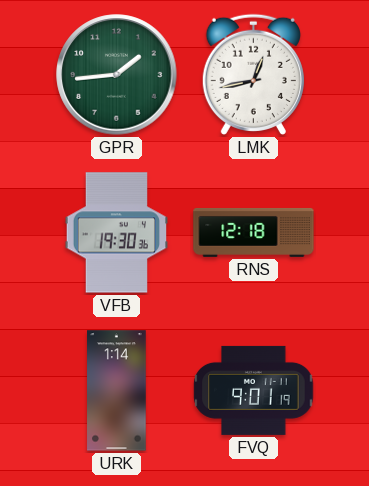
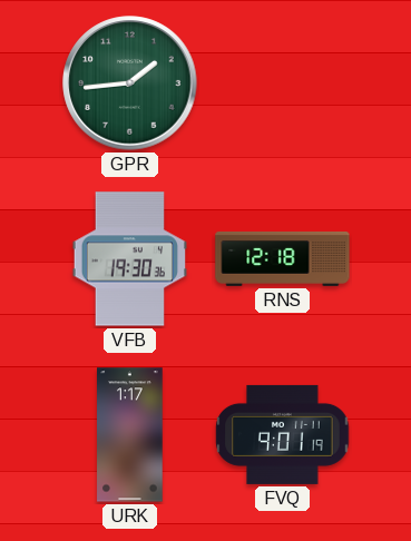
LMK: 12:43 -> none
URK: 1:14 -> 1:17
